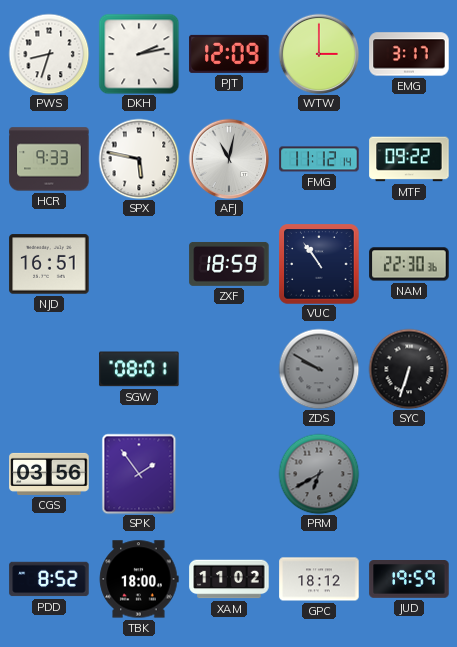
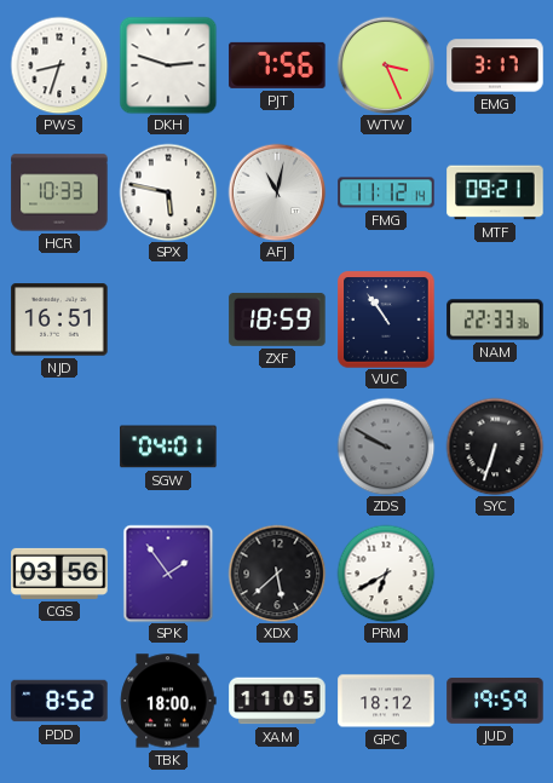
DKH: 2:13 -> 2:48
PJT: 12:09 -> 7:56
WTW: 3:00 -> 3:26
HCR: 9:33 -> 10:33
MTF: 09:22 -> 09:21
NAM: 22:30 -> 22:33
SGW: 08:01 -> 04:01
XDX: none -> 5:38
PRM dial: grey -> white
XAM: 11:02 -> 11:05
